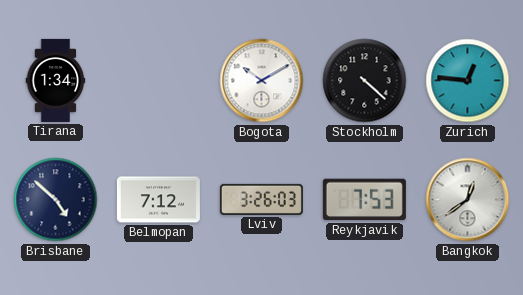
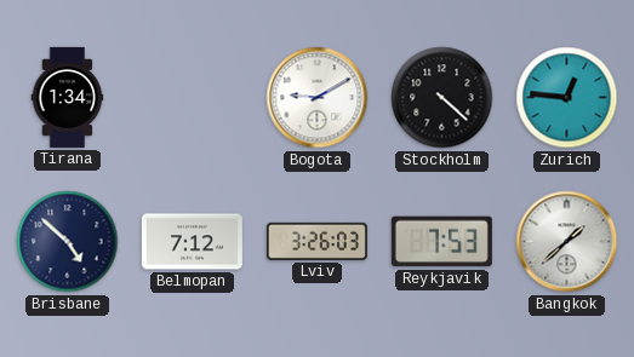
Bogota: 10:10 -> 9:10
Bangkok: 12:39 -> 1:38
